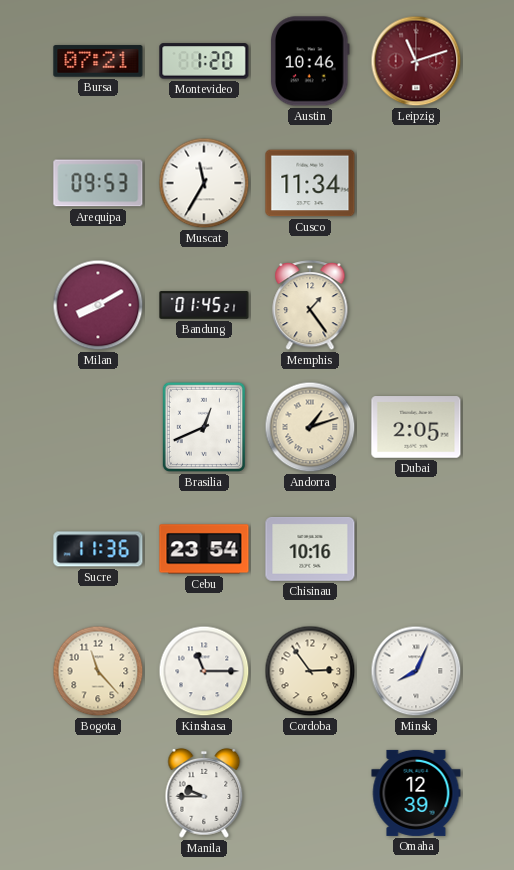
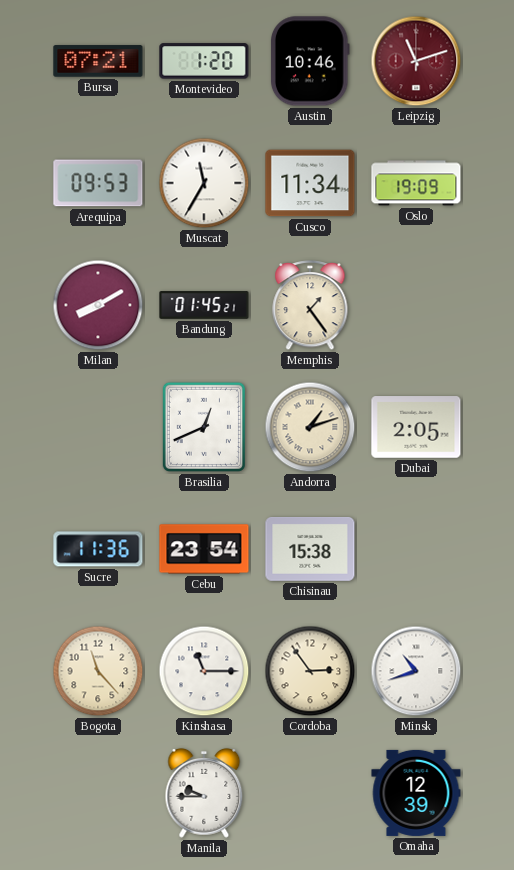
Oslo: none -> 19:09
Chisinau: 10:16 -> 15:38
Minsk: 8:04 -> 10:42
